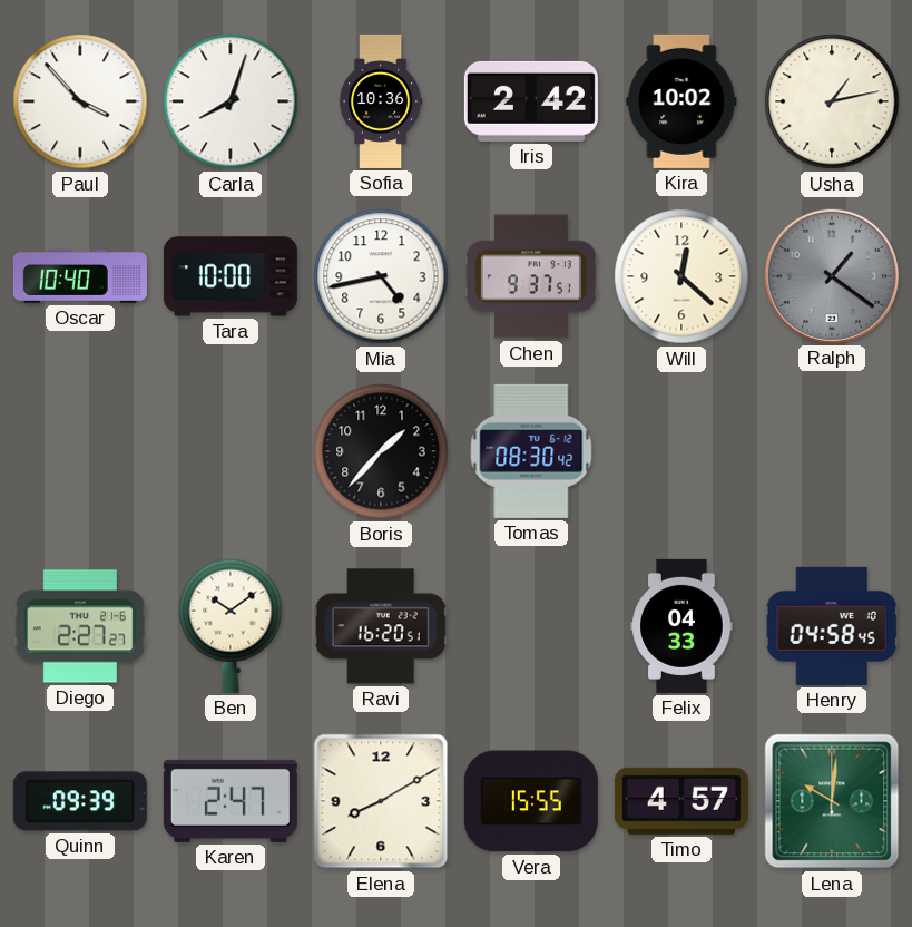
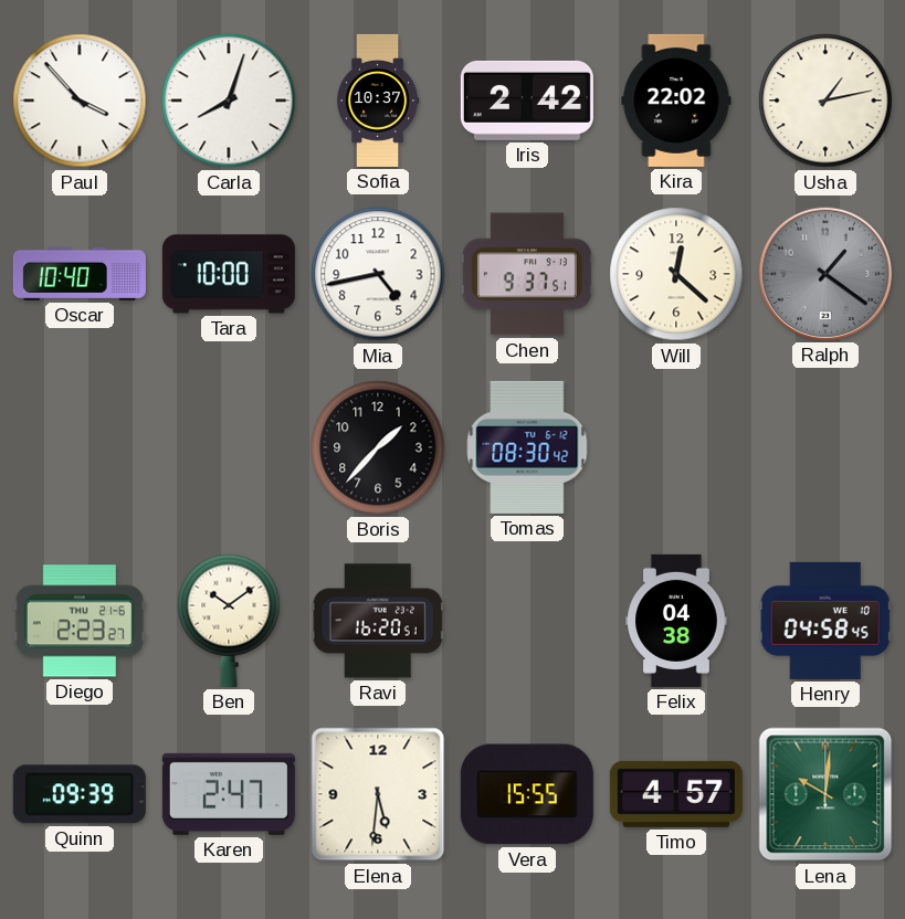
Sofia: 10:36 -> 10:37
Kira: 10:02 -> 22:02
Diego: 2:27 -> 2:23
Felix: 04:33 -> 04:38
Elena: 8:10 -> 5:31
